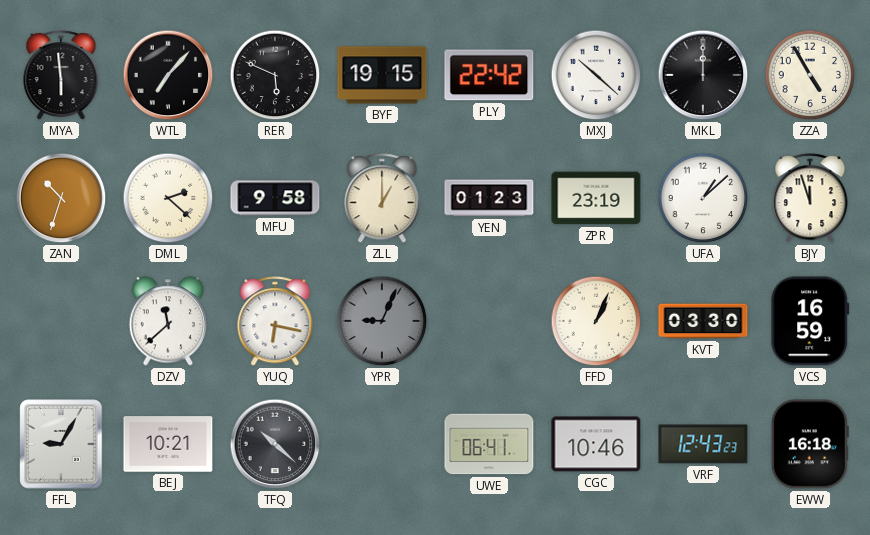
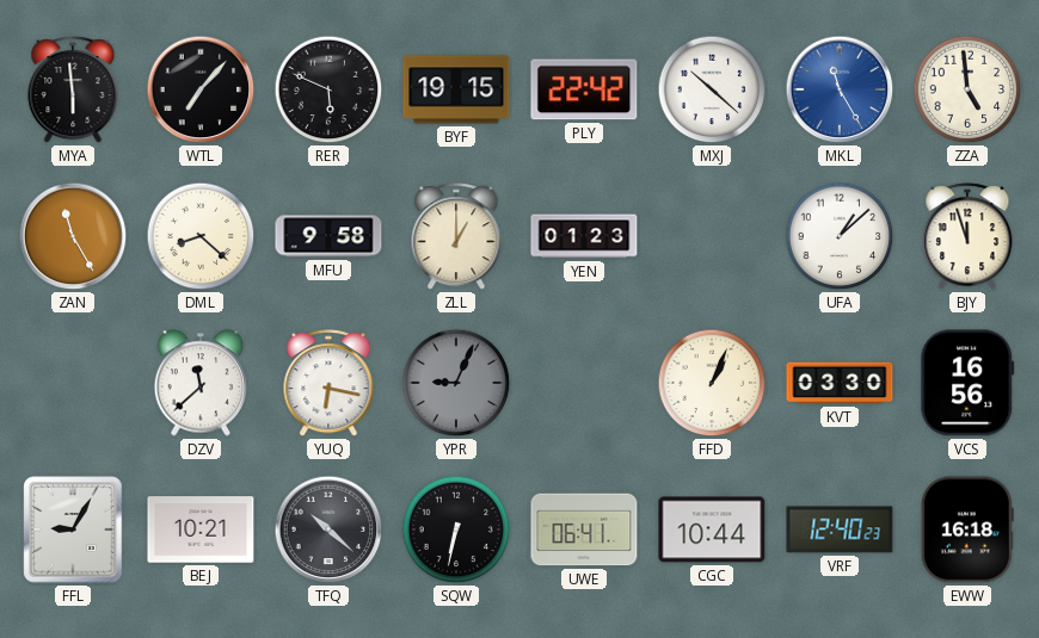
MKL: 12:00 -> 11:25
MKL dial: black -> blue
ZZA: 4:55 -> 4:59
ZAN: 10:33 -> 11:25
DML: 2:22 -> 8:22
ZPR: 23:19 -> none
VCS: 16:59 -> 16:56
SQW: none -> 6:32
CGC: 10:46 -> 10:44
VRF: 12:43 -> 12:40
